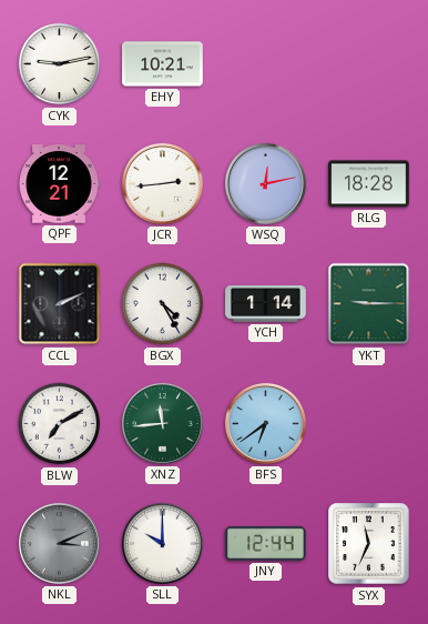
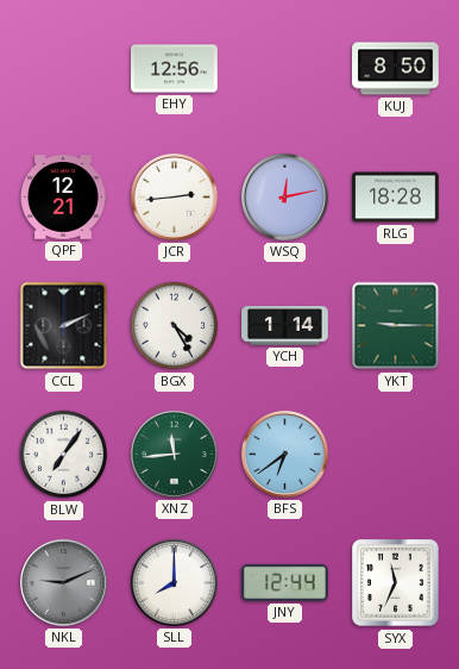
CYK: 9:13 -> none
EHY: 10:21 -> 12:56
KUJ: none -> 8:50
BLW: 7:10 -> 7:06
NKL: 3:11 -> 9:11
SLL: 10:00 -> 8:00
